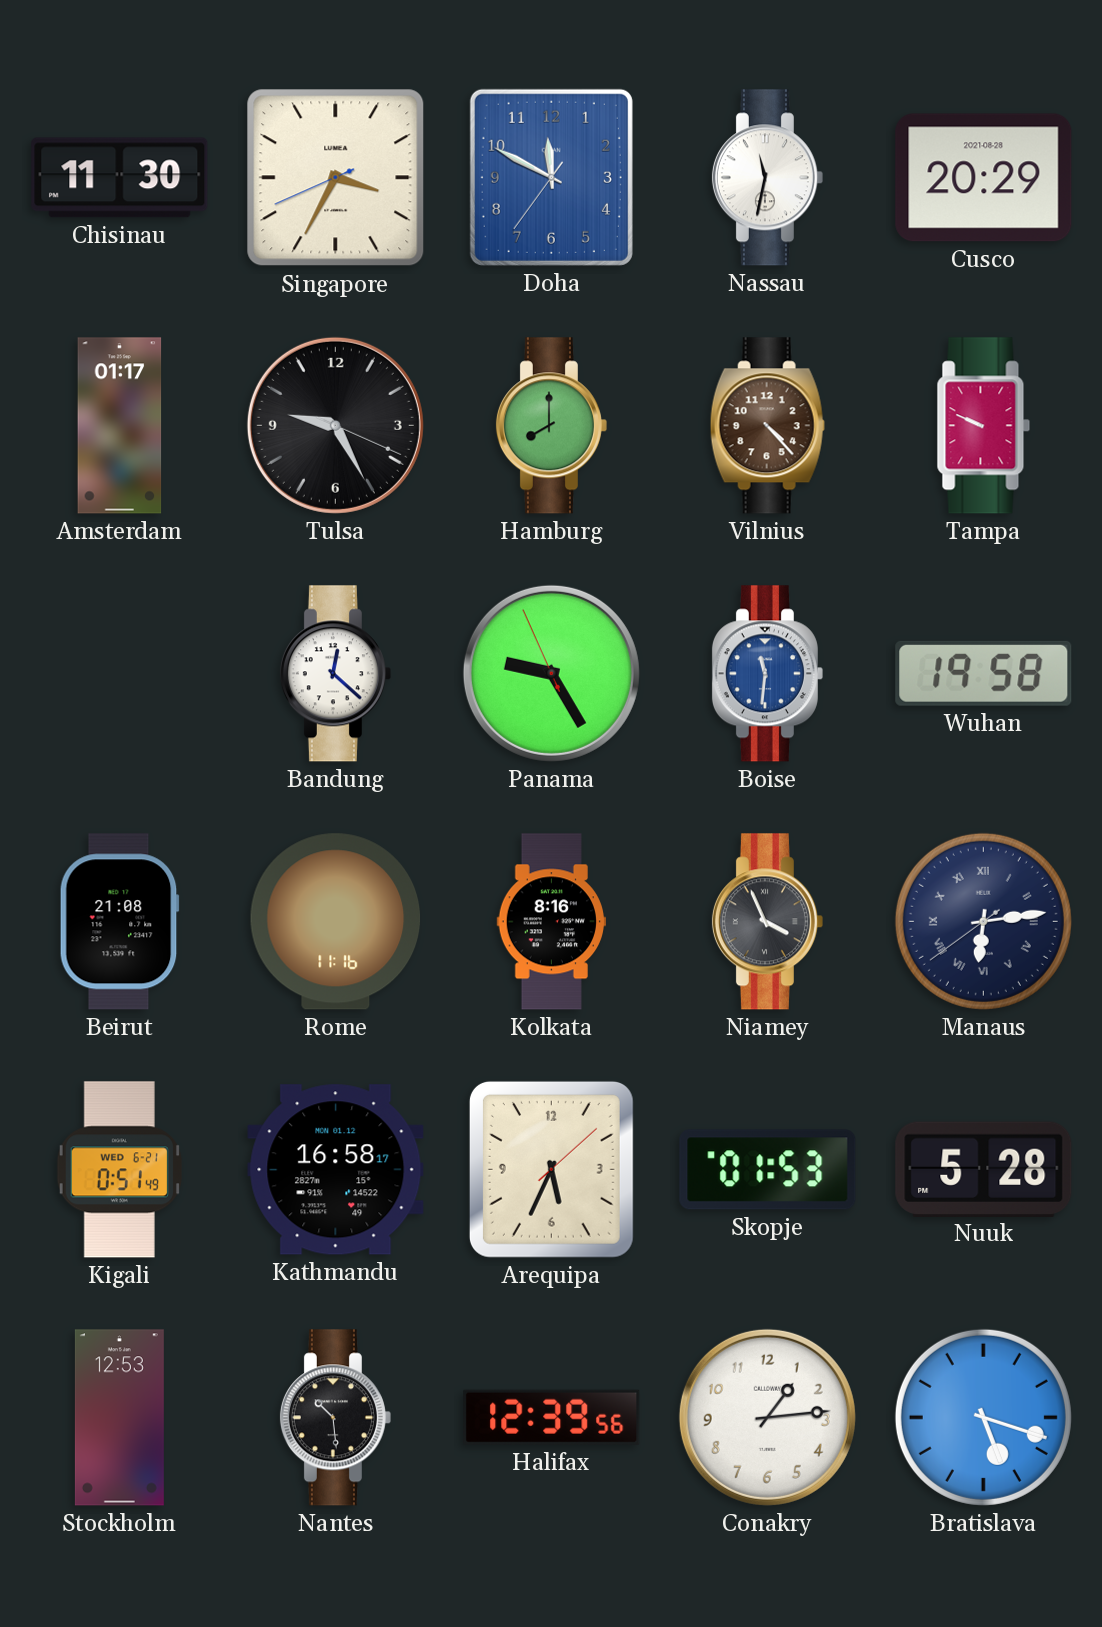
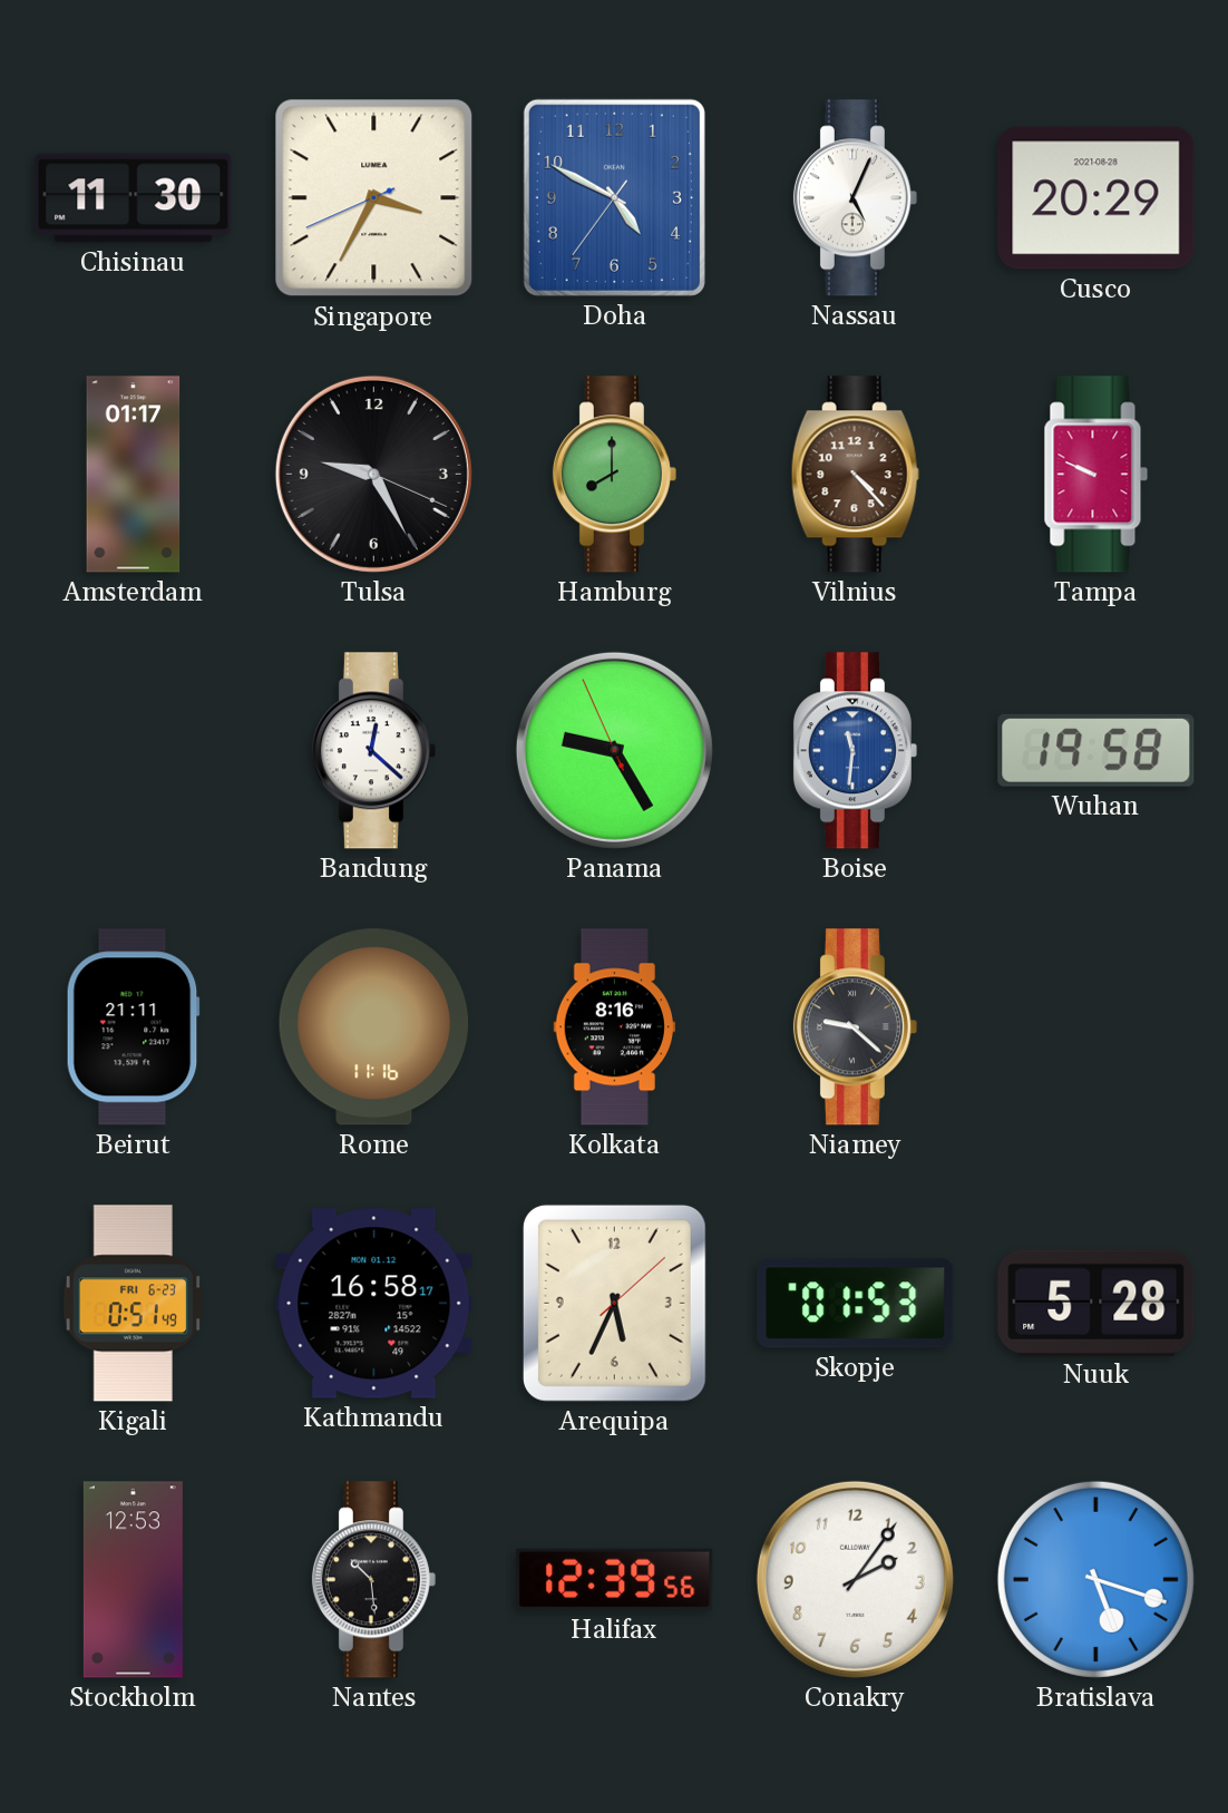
Doha: 11:49 -> 4:49
Nassau: 11:32 -> 5:04
Beirut: 21:08 -> 21:11
Niamey: 3:56 -> 9:22
Manaus: 6:13 -> none
Kigali date: WED 6-21 -> FRI 6-23
Conakry: 1:14 -> 2:06
